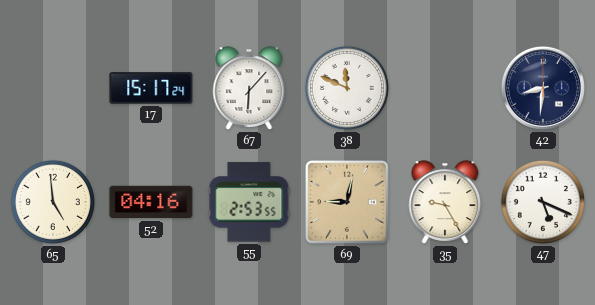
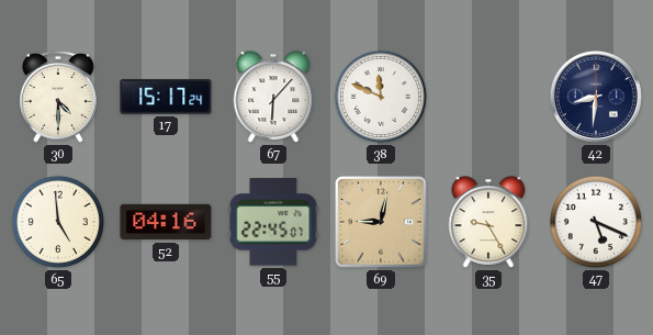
30: none -> 4:30
55: 2:53 -> 22:45
